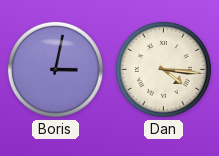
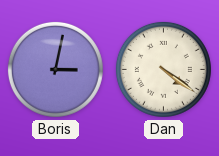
Dan: 4:16 -> 4:21
